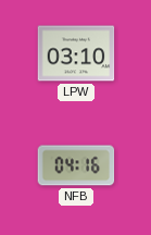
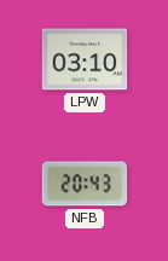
NFB: 04:16 -> 20:43
